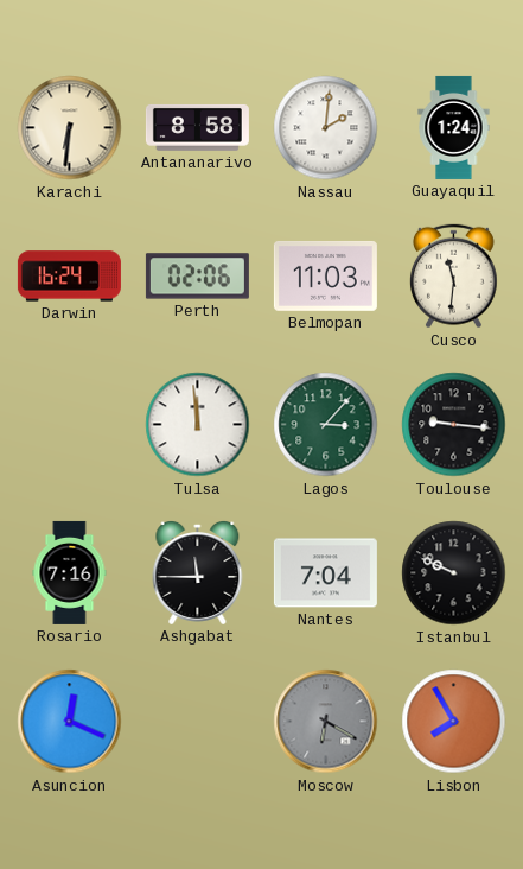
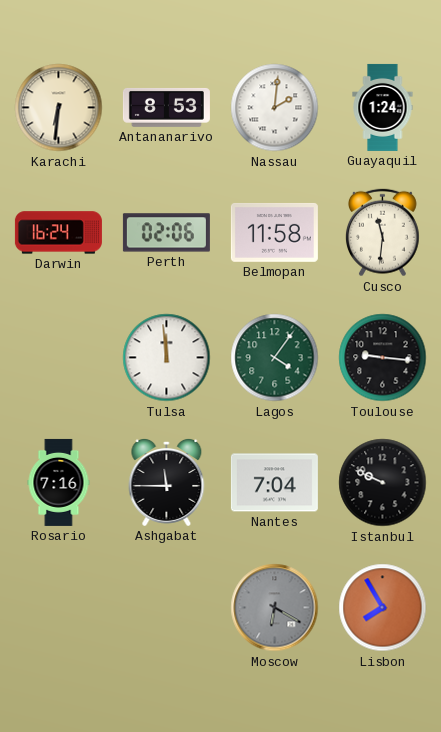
Antananarivo: 8:58 -> 8:53
Belmopan: 11:03 -> 11:58
Lagos: 3:07 -> 4:06
Asuncion: 12:19 -> none
